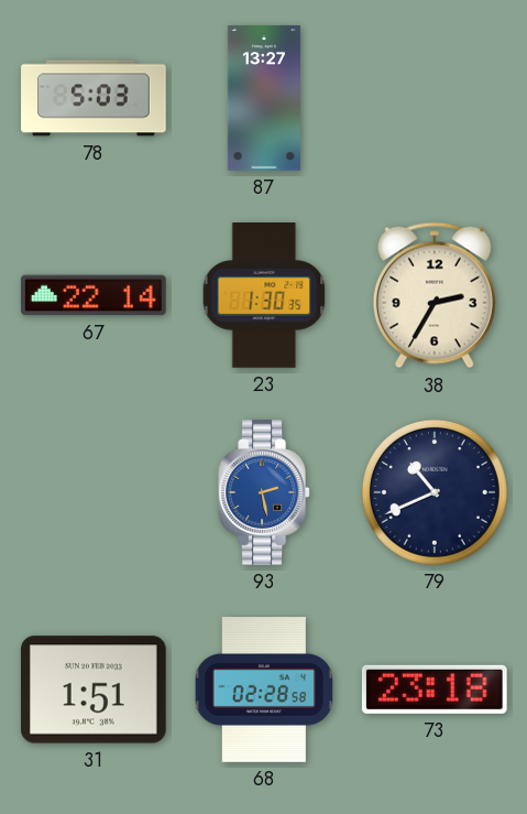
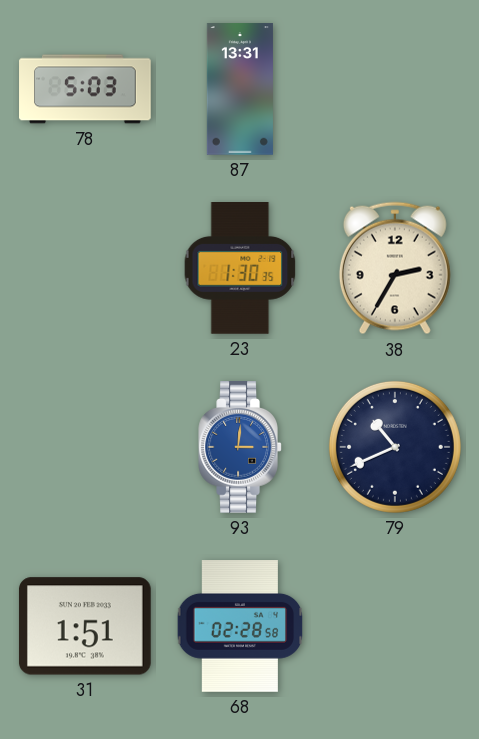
87: 13:27 -> 13:31
67: 22:14 -> none
93: 2:28 -> 3:01
73: 23:18 -> none
